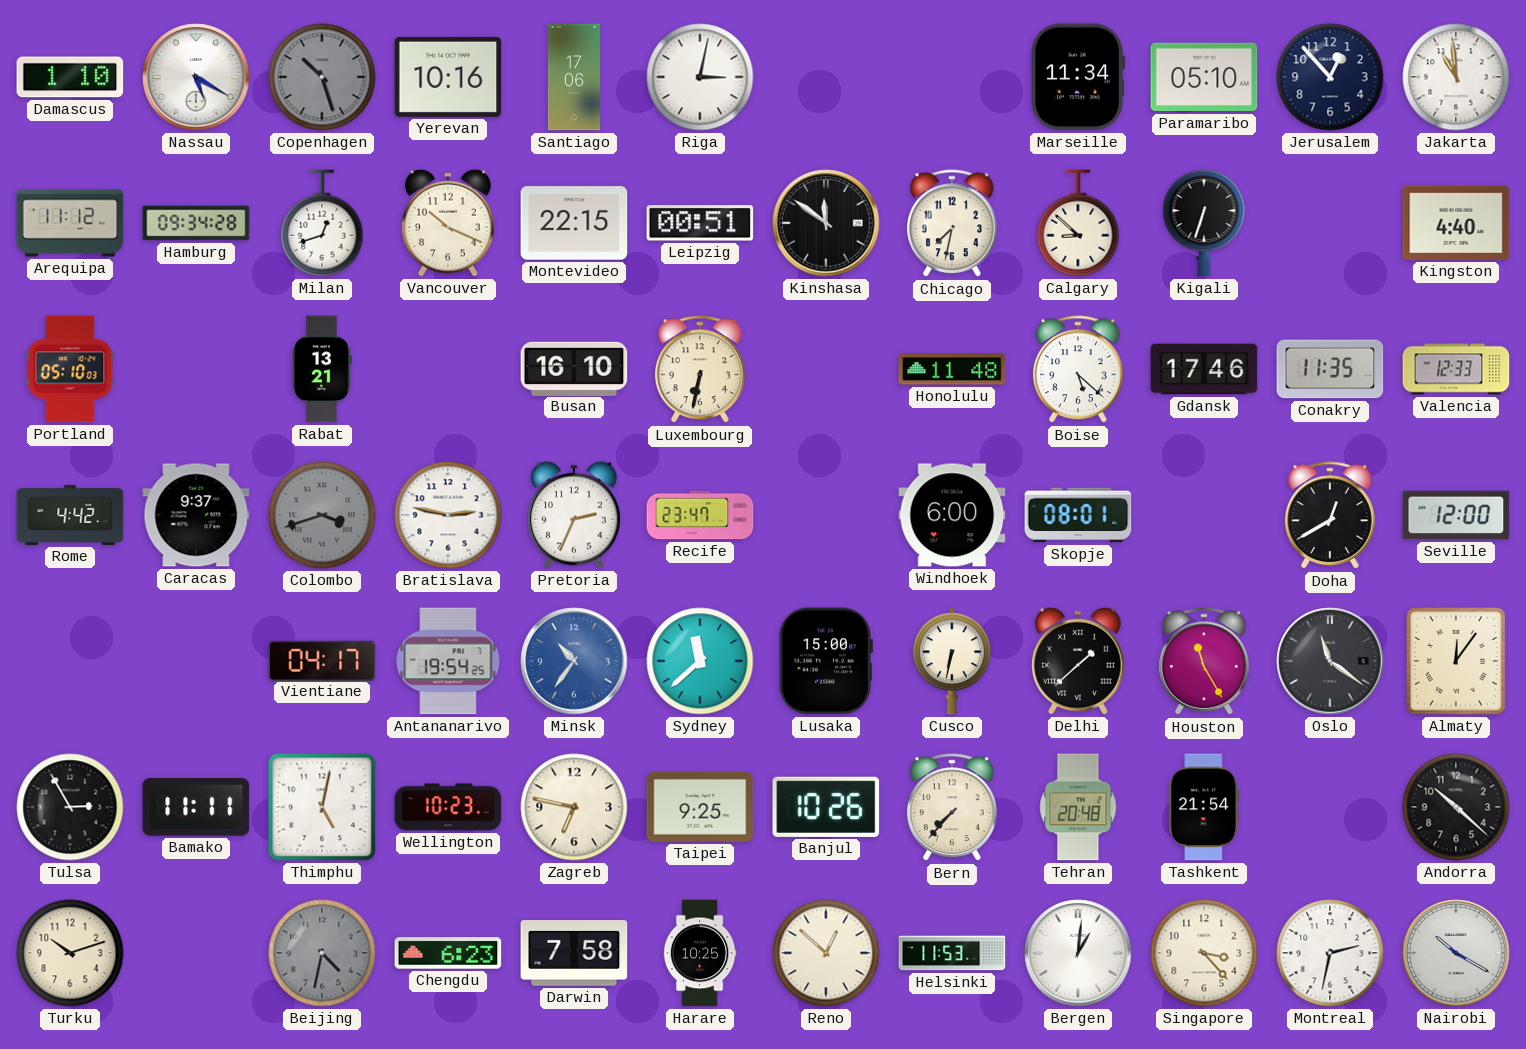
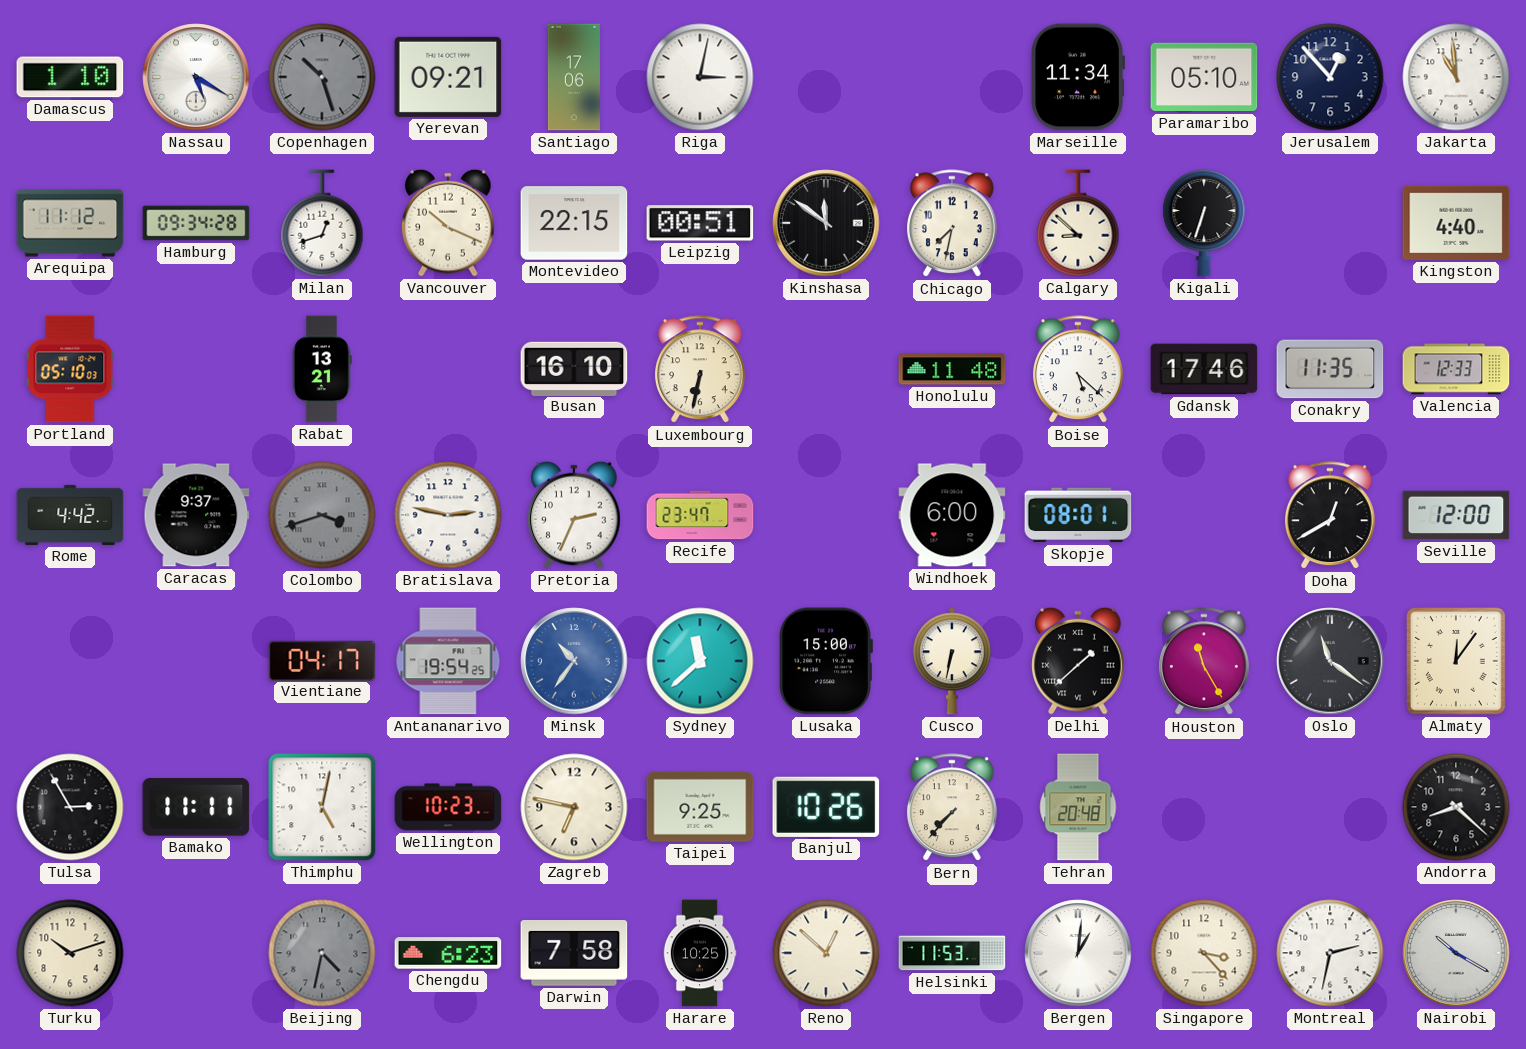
Yerevan: 10:16 -> 09:21
Tashkent: 21:54 -> none
Andorra: 10:22 -> 8:22
